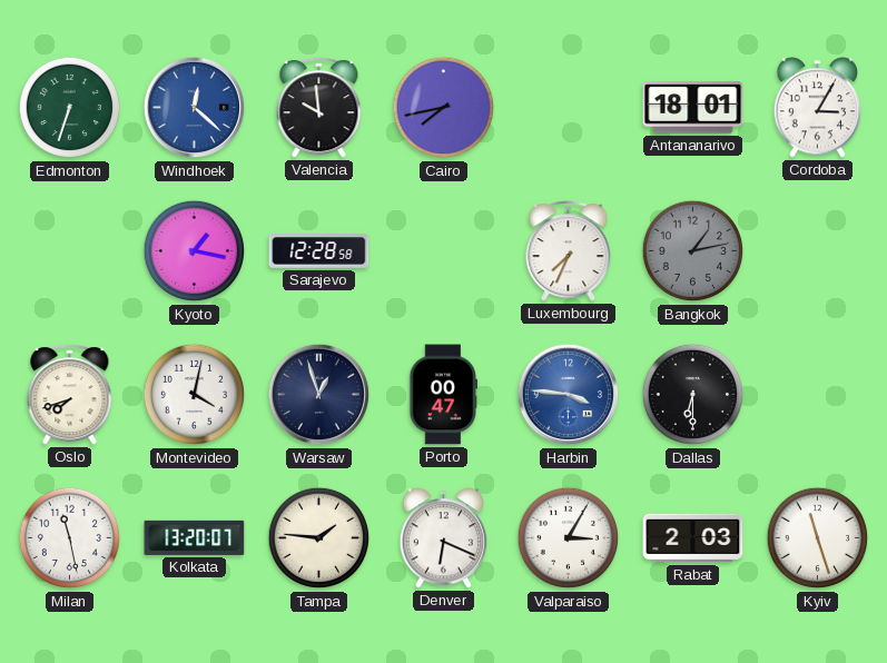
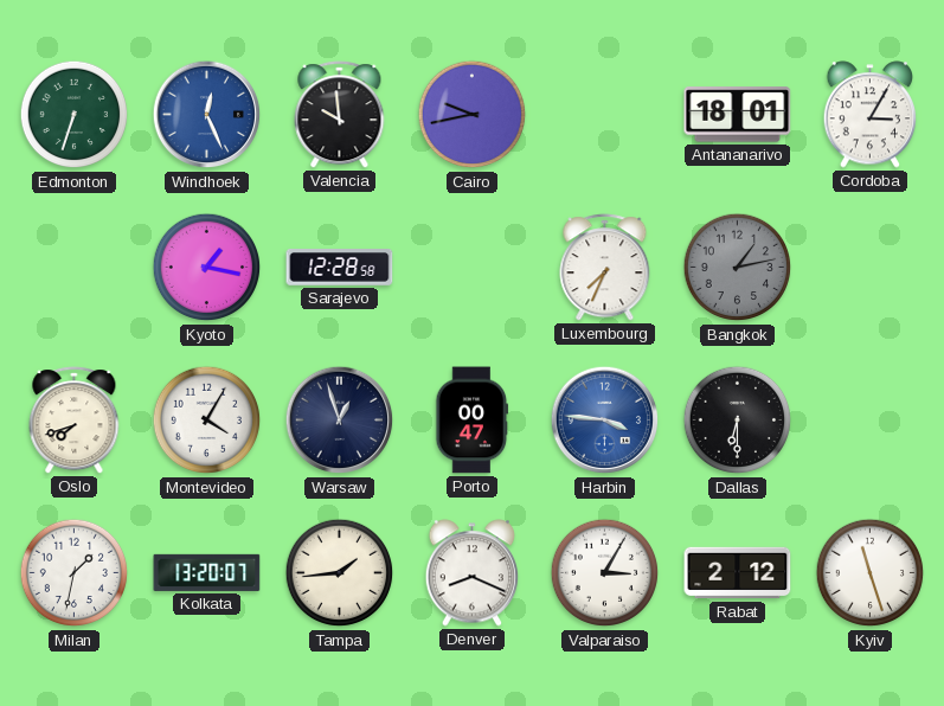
Windhoek: 12:22 -> 12:26
Cairo: 7:43 -> 9:43
Montevideo: 4:02 -> 4:05
Milan: 11:28 -> 1:32
Tampa: 1:46 -> 1:44
Denver: 6:19 -> 8:19
Rabat: 2:03 -> 2:12
